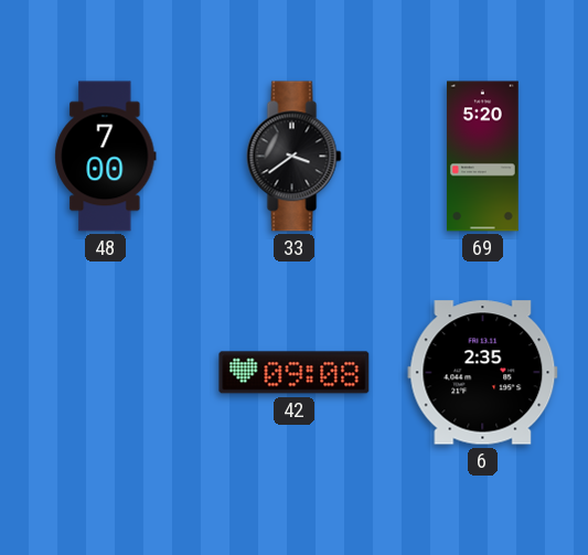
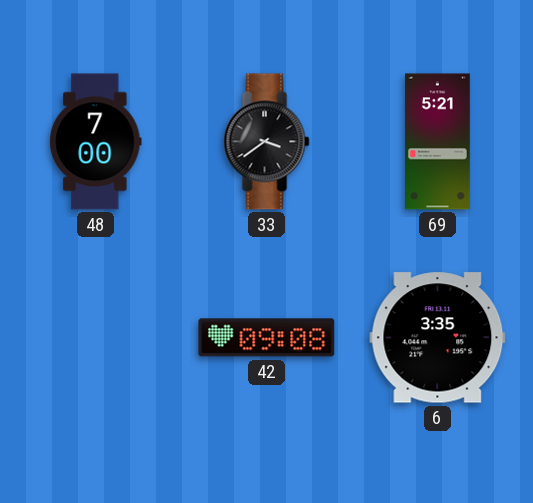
69: 5:20 -> 5:21
6: 2:35 -> 3:35
